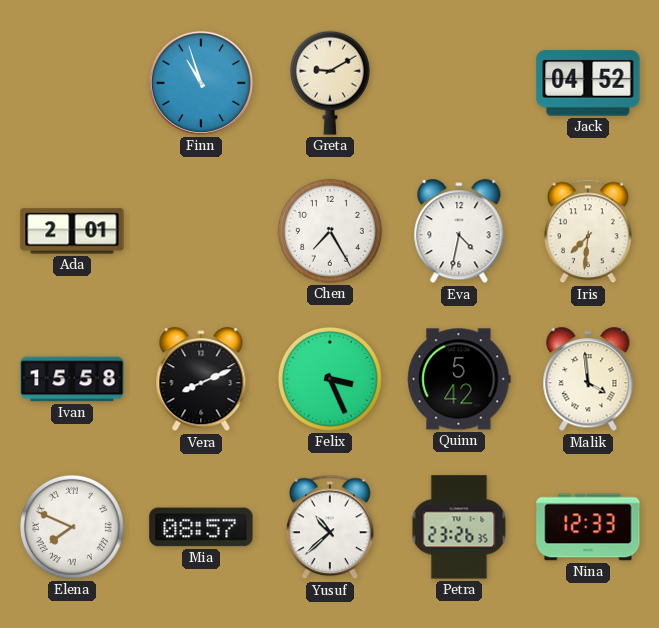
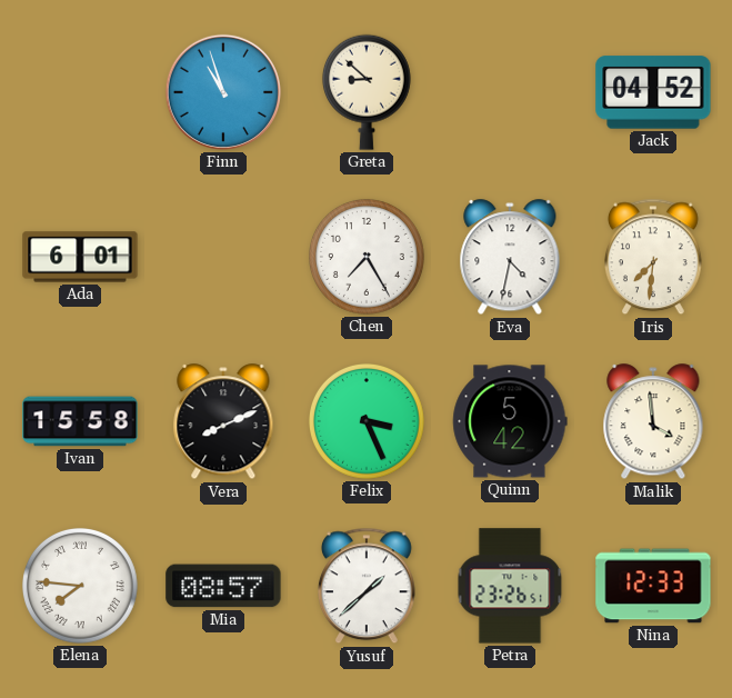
Greta: 9:10 -> 8:52
Ada: 2:01 -> 6:01
Elena: 7:49 -> 7:46
Yusuf: 10:38 -> 1:38
Petra: 23:26:35 -> 23:26:51
